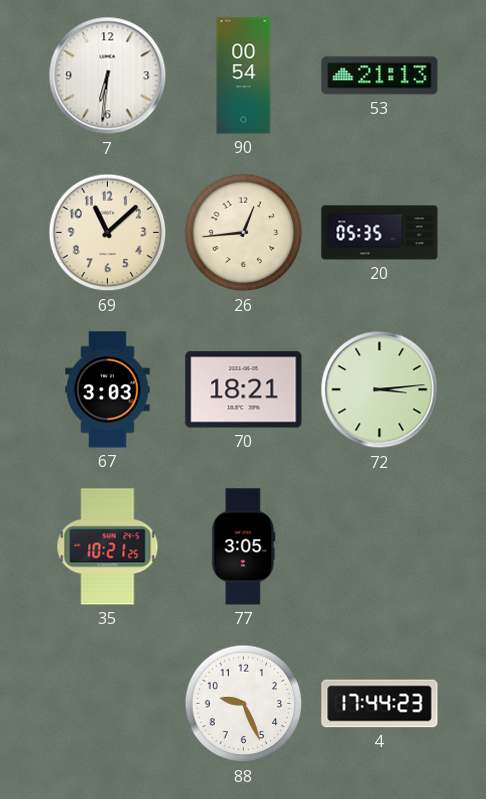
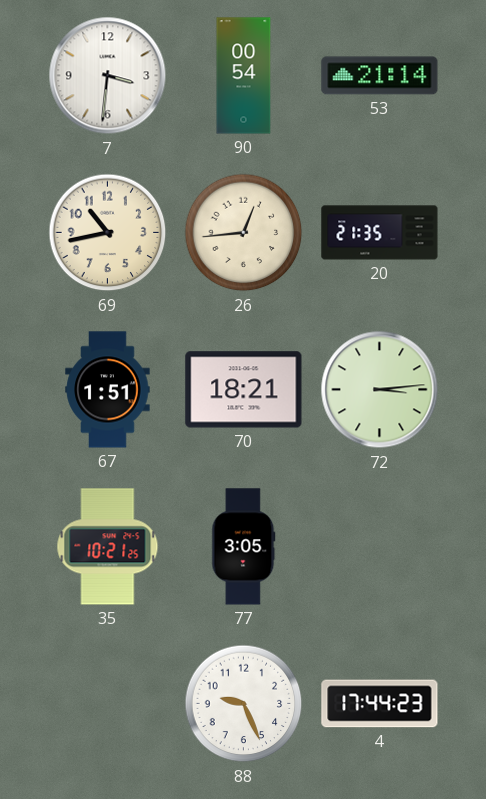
7: 6:31 -> 3:31
53: 21:13 -> 21:14
69: 11:08 -> 10:43
20: 05:35 -> 21:35
67: 3:03 -> 1:51
